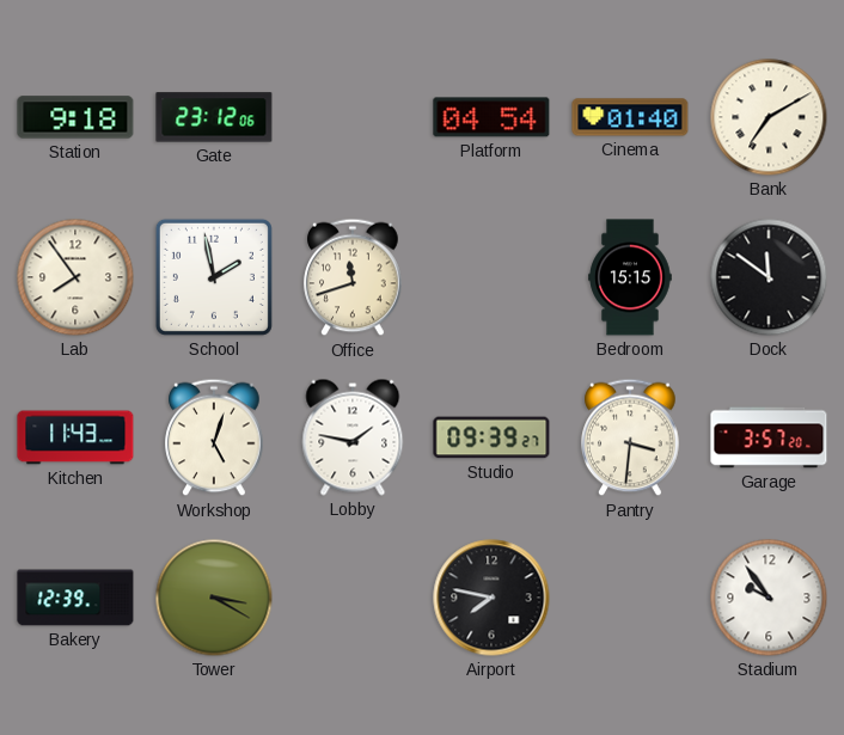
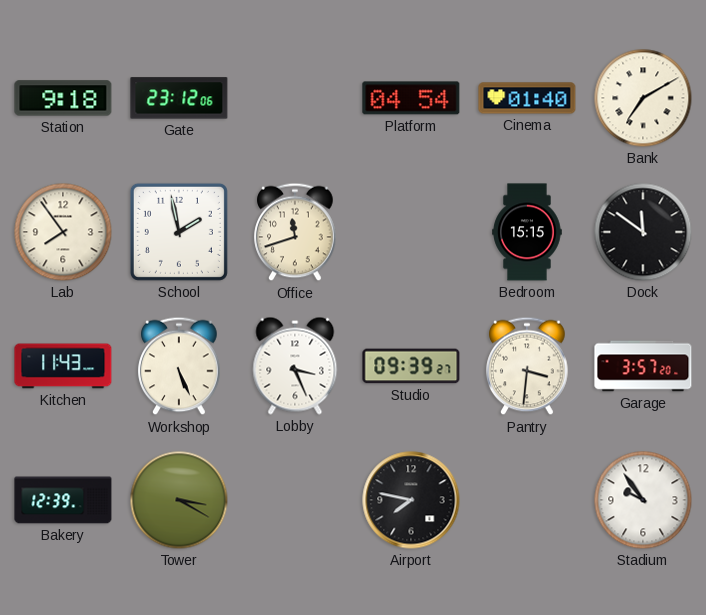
Workshop: 5:03 -> 5:26
Lobby: 1:47 -> 3:26
